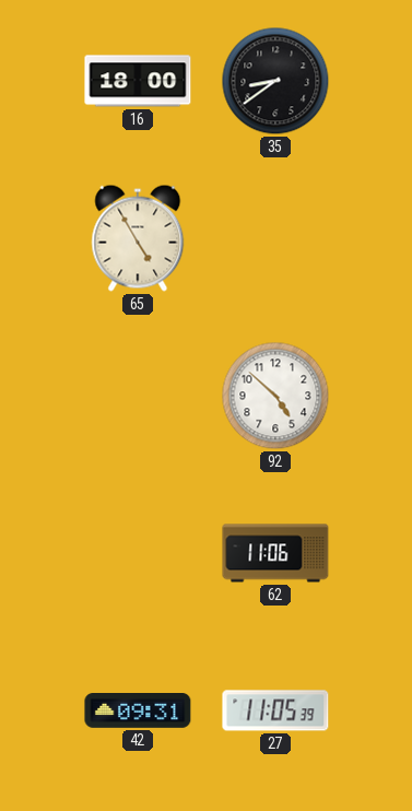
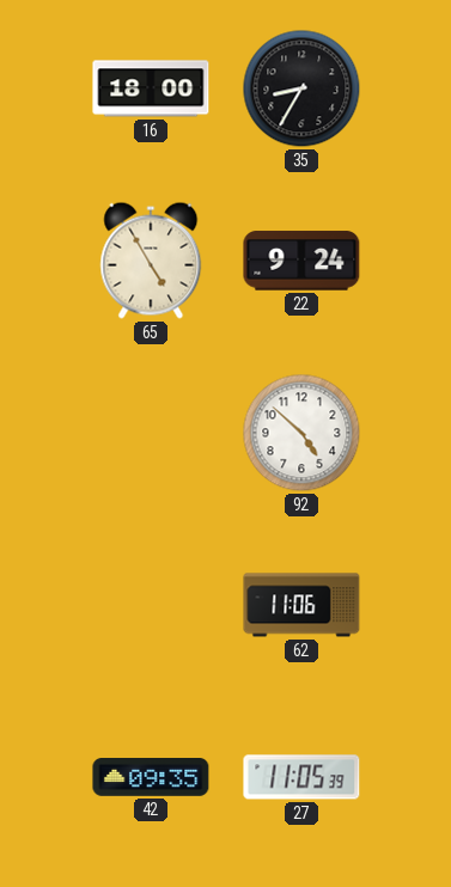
35: 8:39 -> 8:35
22: none -> 9:24
42: 09:31 -> 09:35
